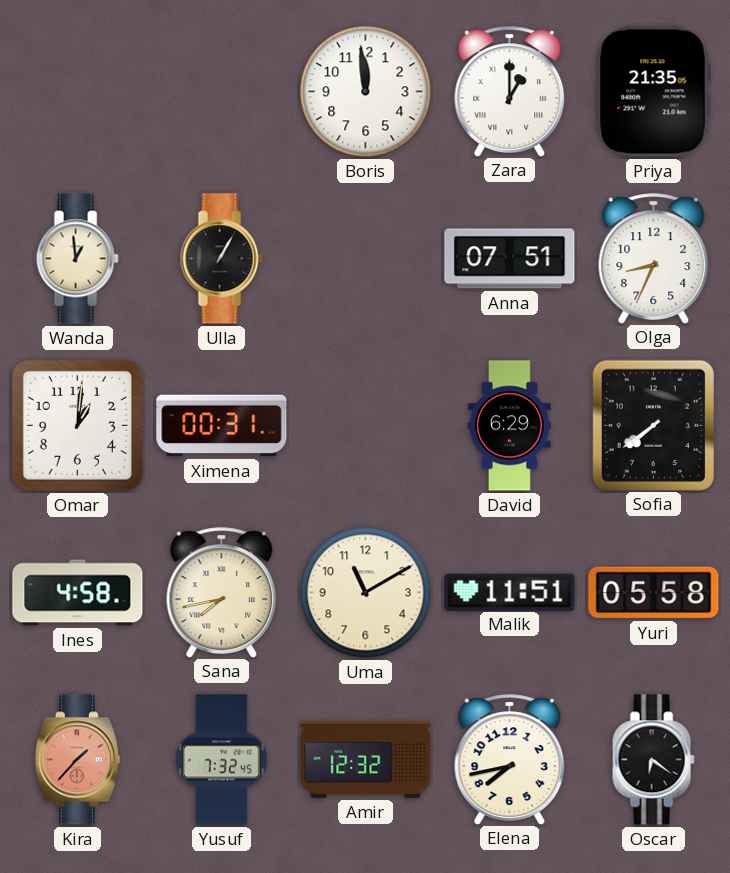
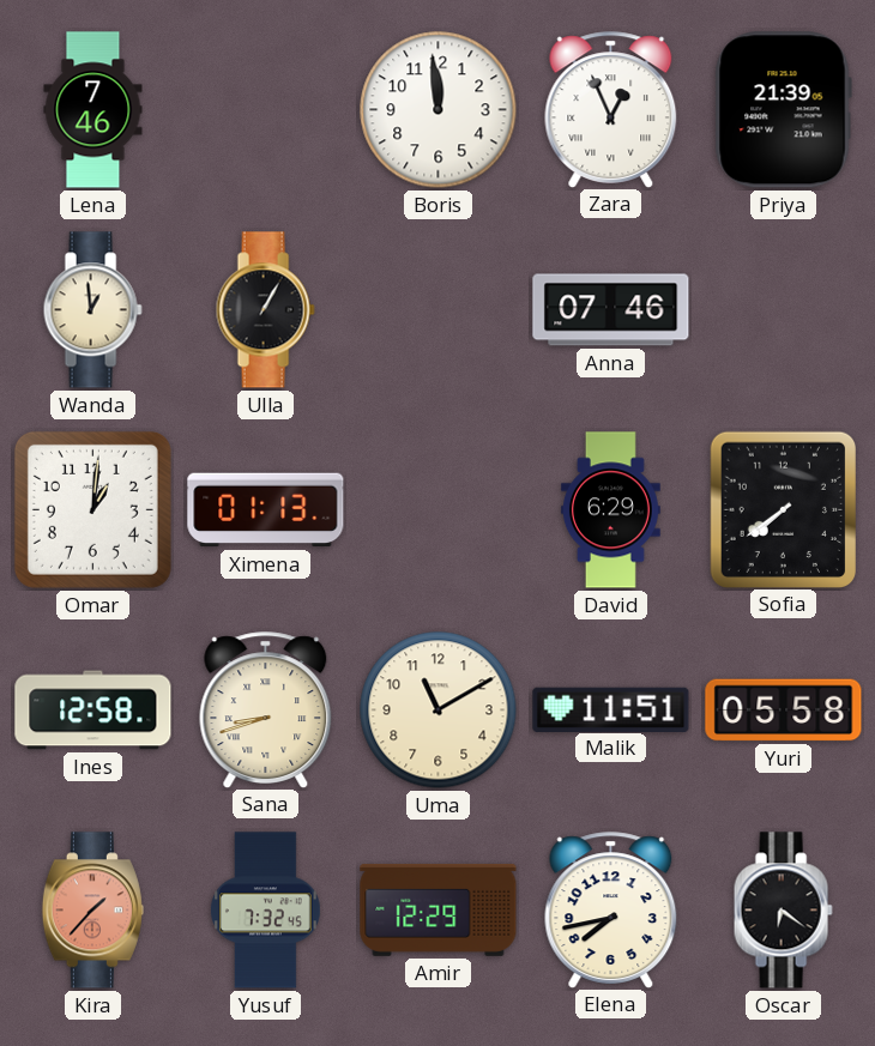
Lena: none -> 7:46
Zara: 1:00 -> 12:56
Priya: 21:35 -> 21:39
Anna: 07:51 -> 07:46
Olga: 8:34 -> none
Ximena: 00:31 -> 01:13
Ines: 4:58 -> 12:58
Sana: 7:43 -> 8:42
Amir: 12:32 -> 12:29
